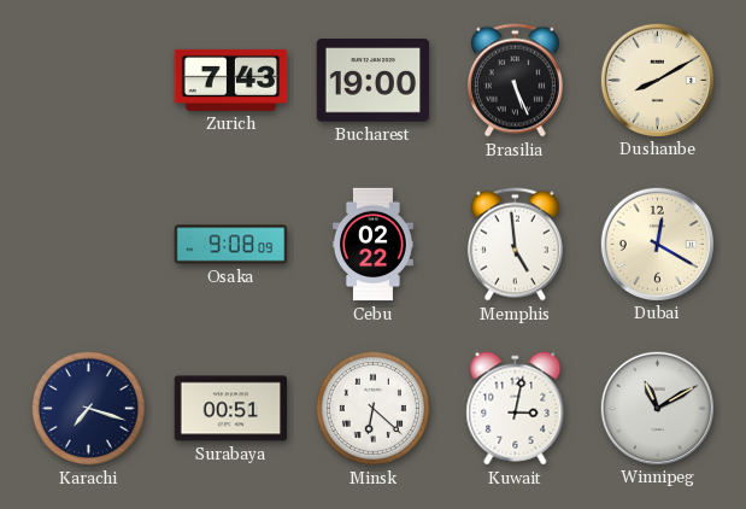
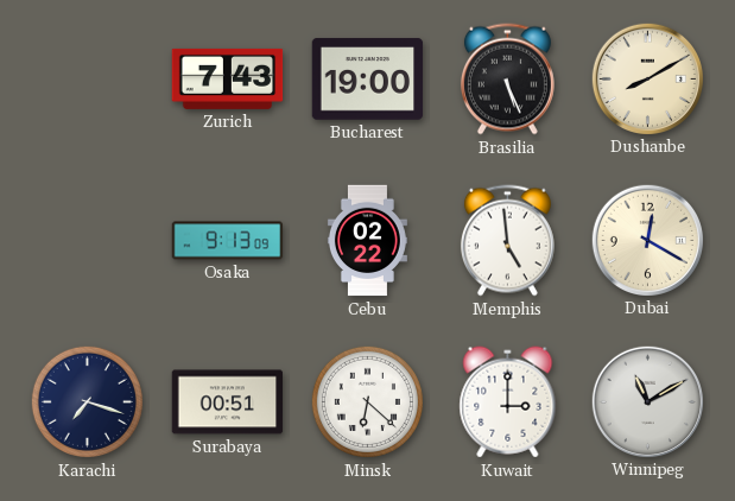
Osaka: 9:08 -> 9:13
Kuwait: 3:02 -> 3:00
